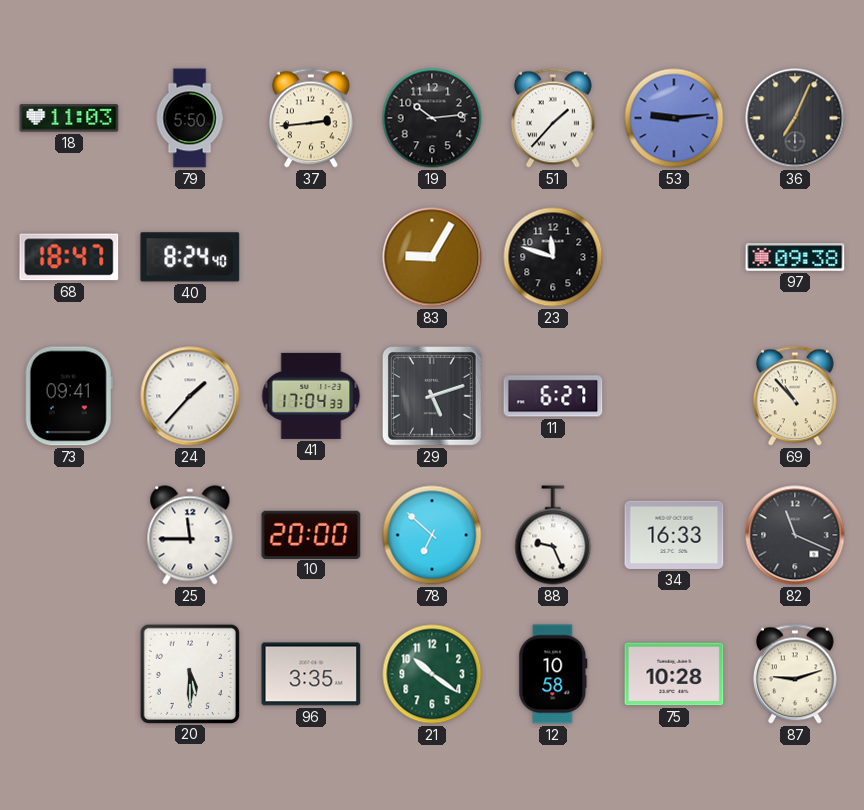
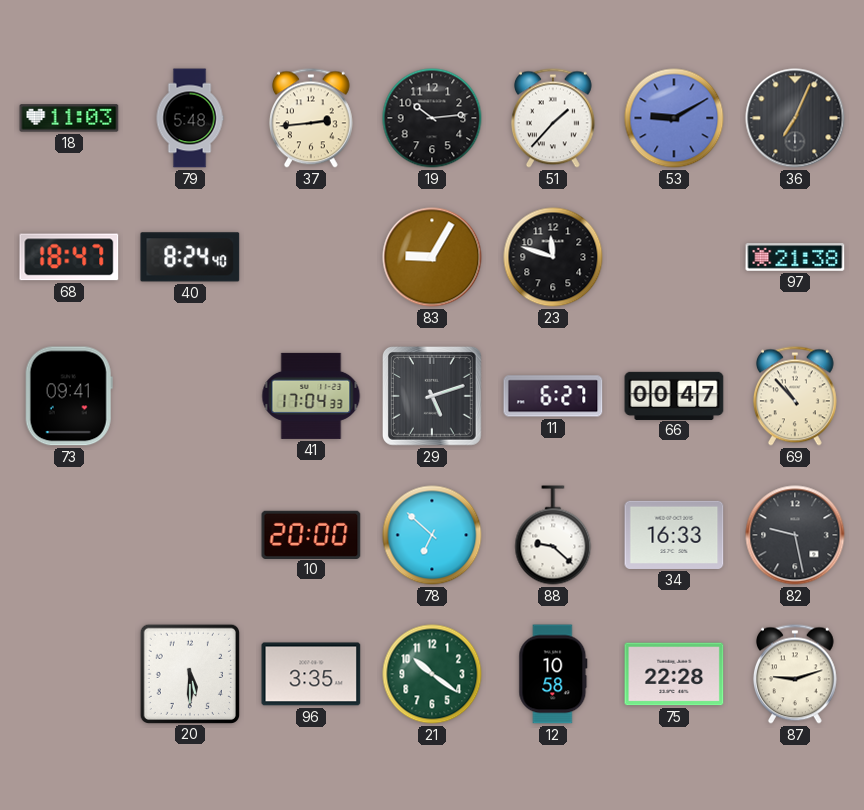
79: 5:50 -> 5:48
53: 9:14 -> 9:10
97: 09:38 -> 21:38
24: 1:37 -> none
66: none -> 00:47
25: 11:45 -> none
88: 9:26 -> 9:22
82: 11:19 -> 9:28
75: 10:28 -> 22:28
